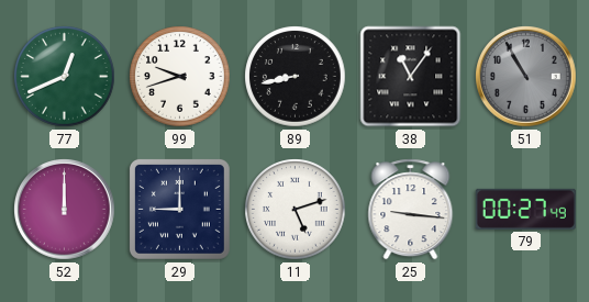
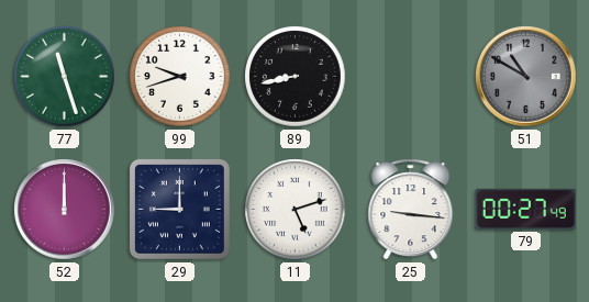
77: 12:41 -> 11:27
38: 11:06 -> none
51: 10:55 -> 10:50
